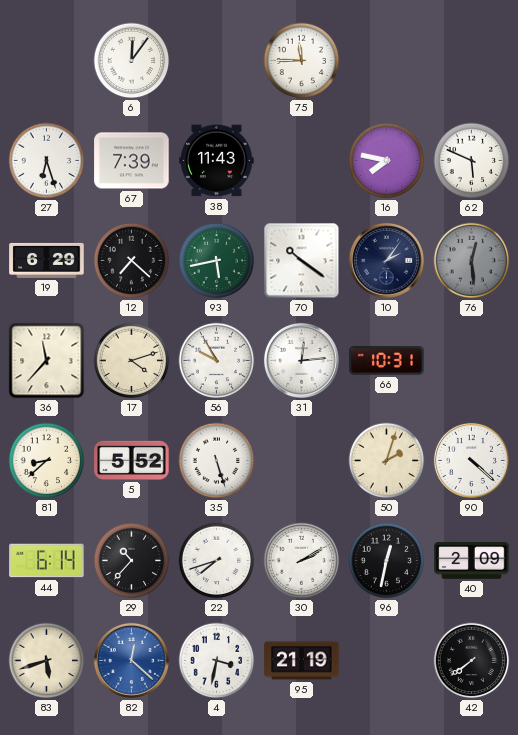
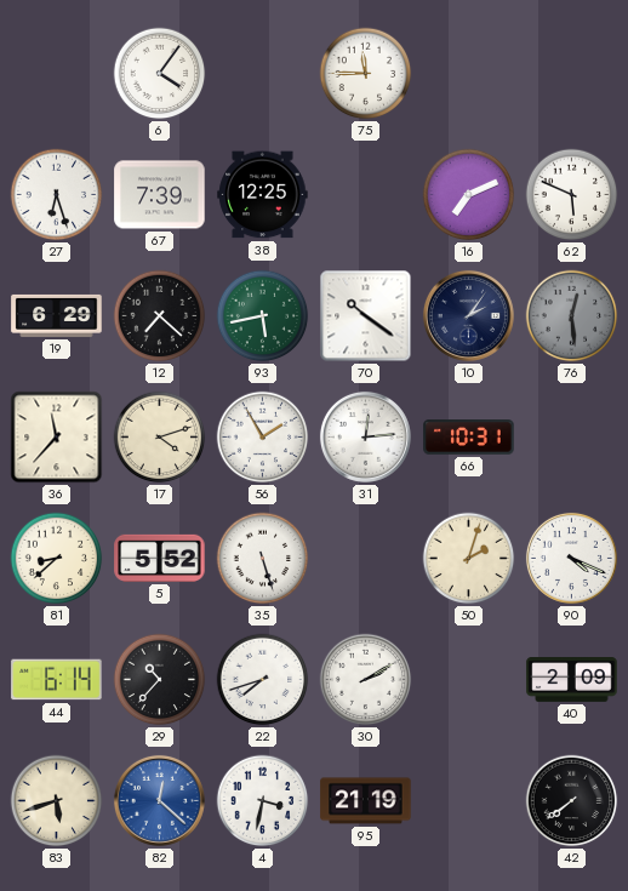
6: 12:06 -> 4:06
38: 11:43 -> 12:25
16: 7:47 -> 7:11
56: 9:55 -> 1:55
90: 4:22 -> 4:19
96: 12:32 -> none
